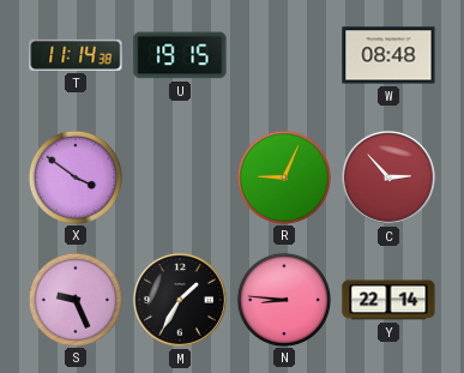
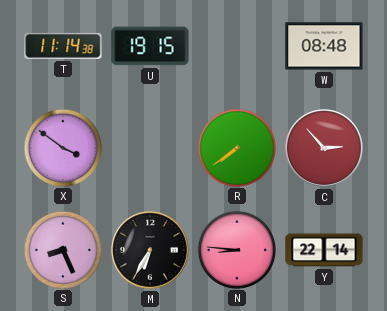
R: 9:04 -> 7:39
S: 9:26 -> 8:26
M: 1:35 -> 6:35
